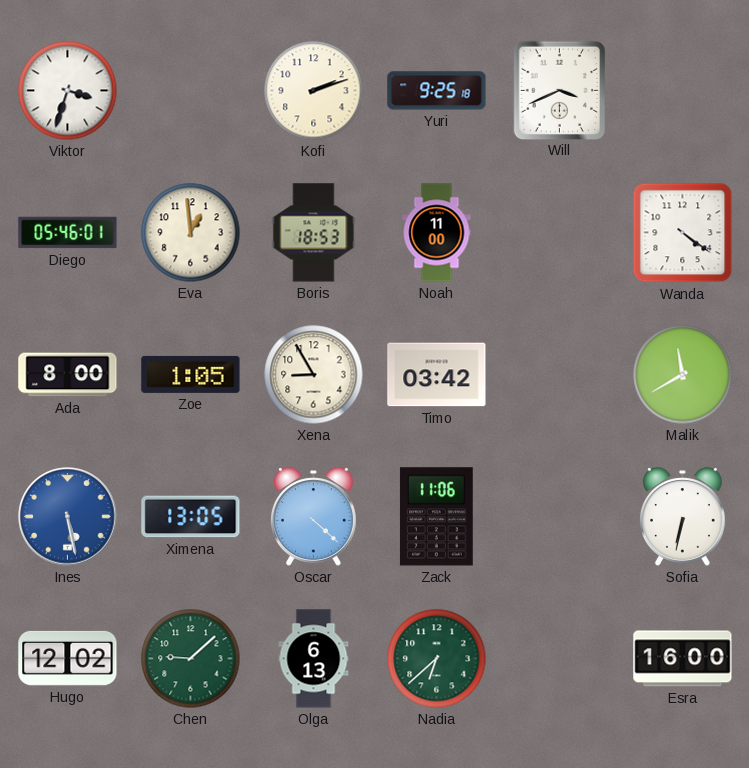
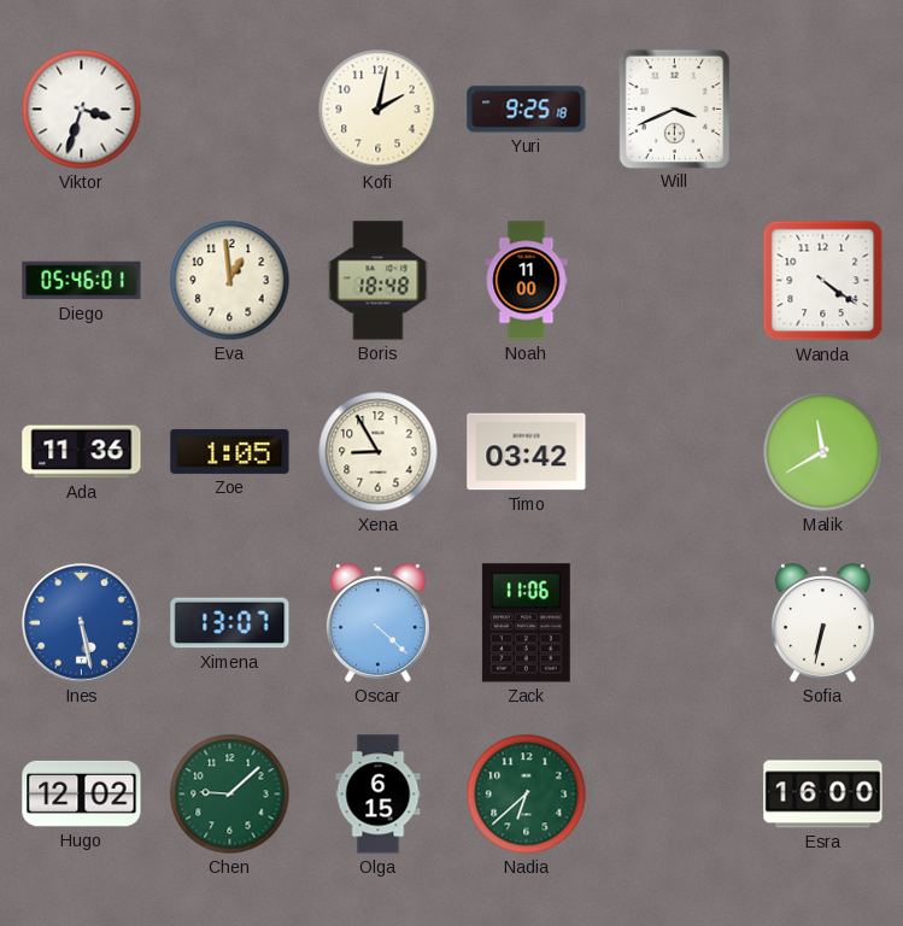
Kofi: 2:12 -> 2:02
Boris: 18:53 -> 18:48
Ada: 8:00 -> 11:36
Ximena: 13:05 -> 13:07
Olga: 6:13 -> 6:15
